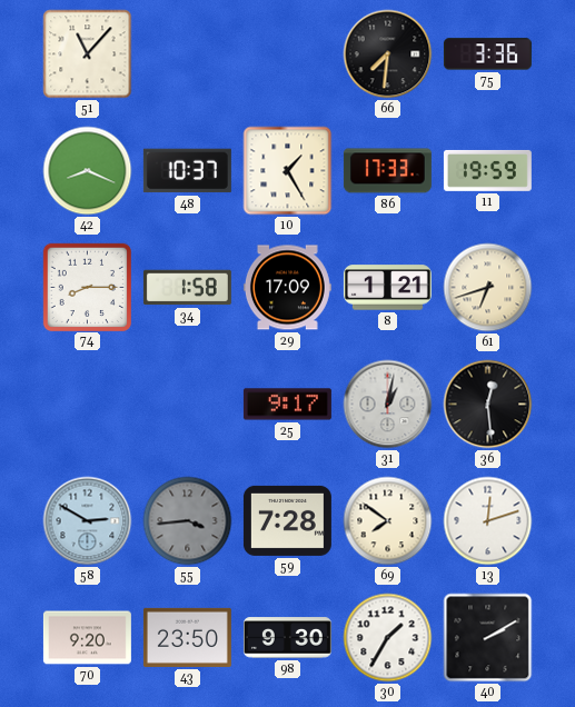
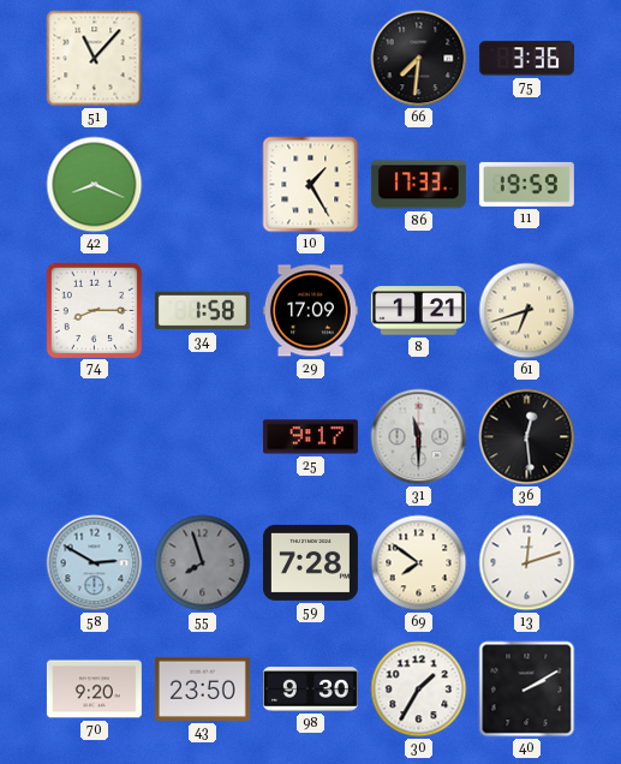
48: 10:37 -> none
31: 1:02 -> 11:30
55: 3:44 -> 7:57
